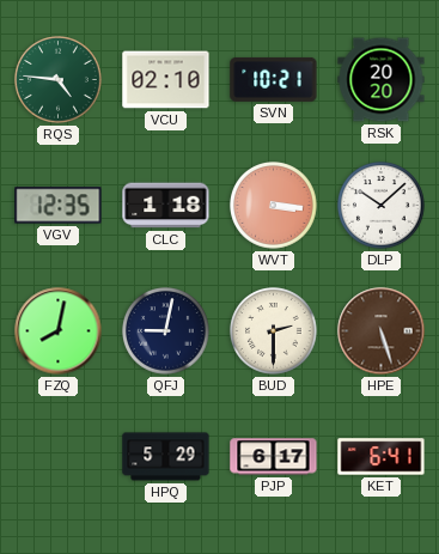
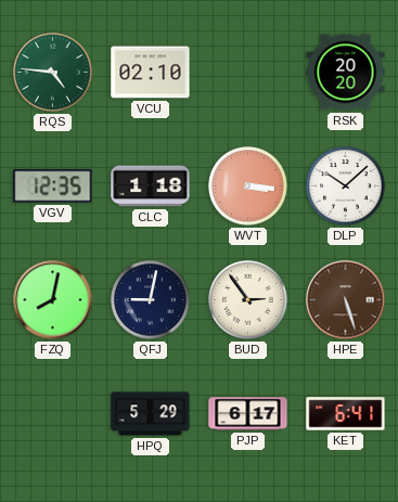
SVN: 10:21 -> none
BUD: 2:30 -> 2:54
